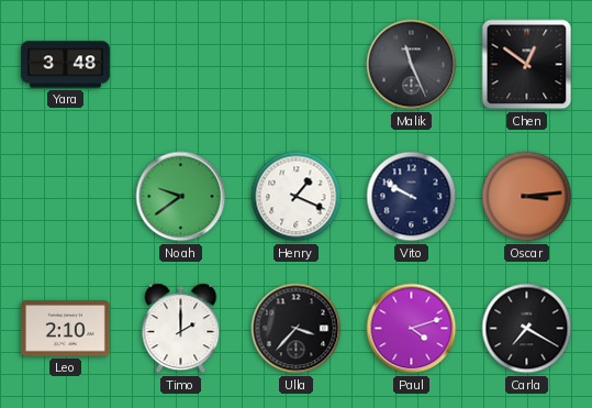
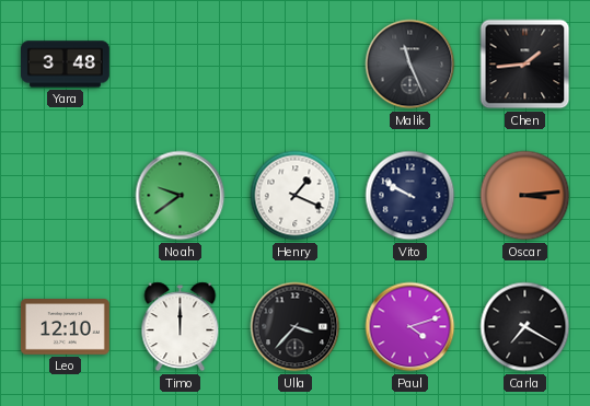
Chen: 12:51 -> 1:44
Leo: 2:10 -> 12:10
Timo: 2:00 -> 12:00
